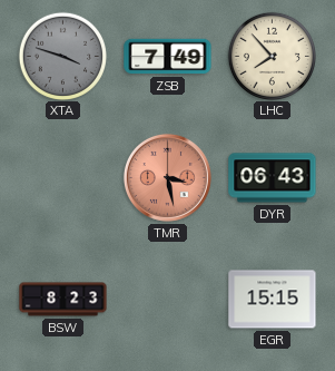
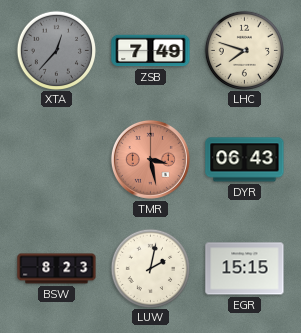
XTA: 3:48 -> 12:37
LHC: 7:53 -> 7:48
LUW: none -> 2:02
